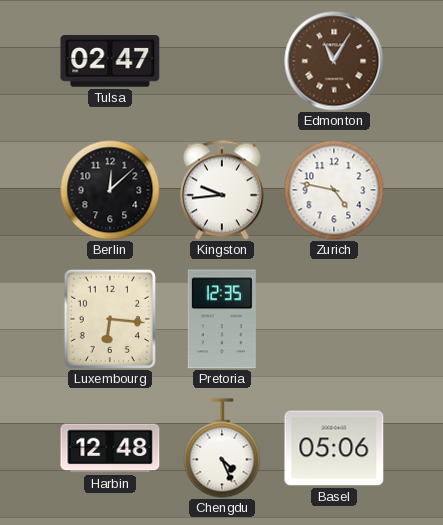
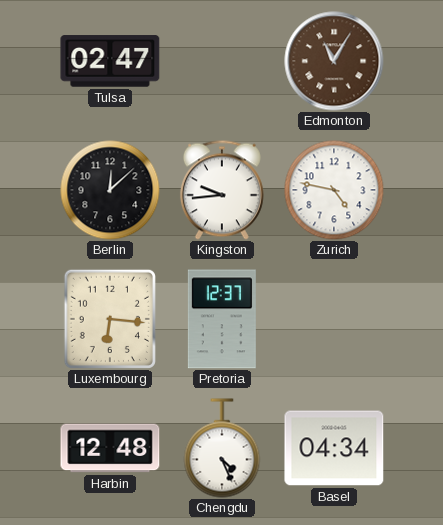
Pretoria: 12:35 -> 12:37
Basel: 05:06 -> 04:34
